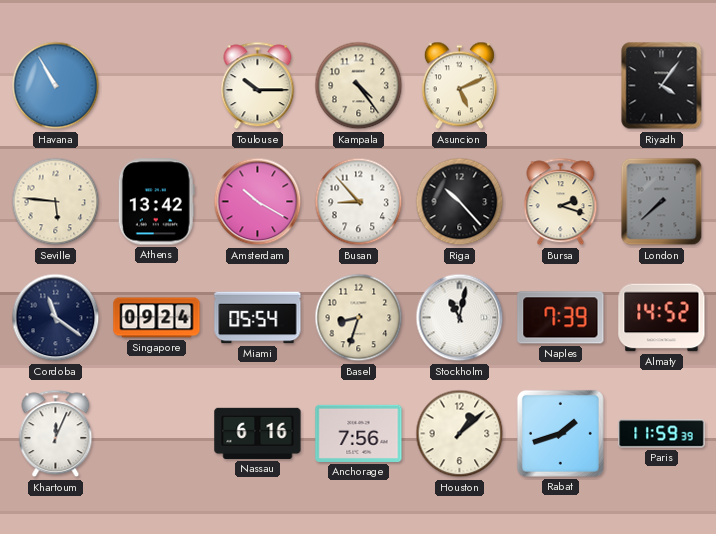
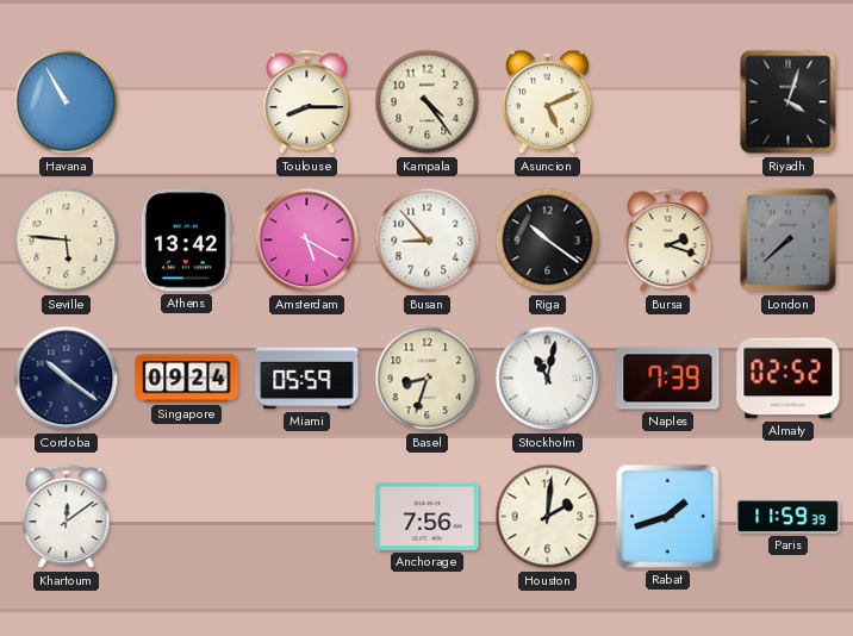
Toulouse: 10:15 -> 8:15
Riyadh: 4:06 -> 4:03
Amsterdam: 10:20 -> 5:20
Riga: 10:23 -> 10:21
Cordoba: 11:21 -> 10:21
Miami: 05:54 -> 05:59
Almaty: 14:52 -> 02:52
Khartoum: 12:04 -> 12:09
Nassau: 6:16 -> none
Houston: 1:08 -> 2:01
